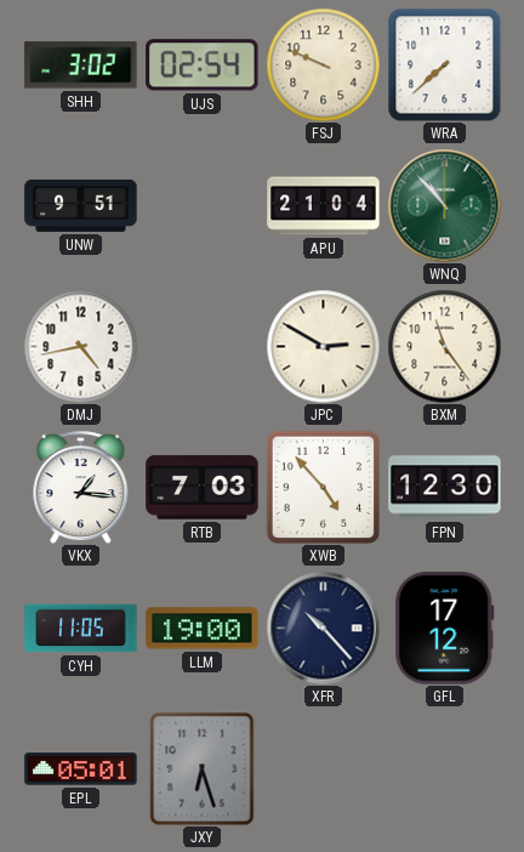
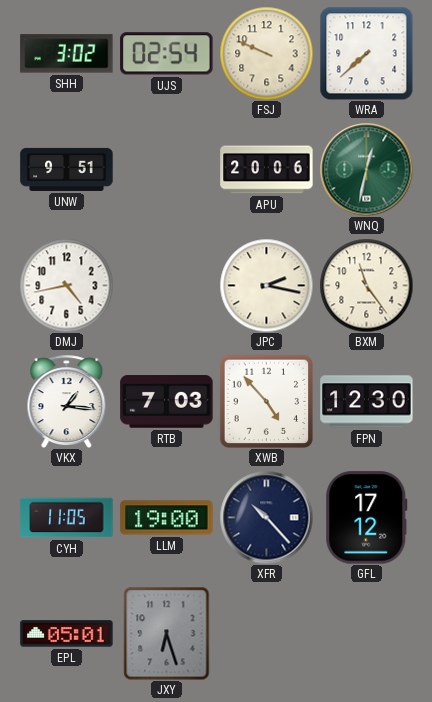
APU: 21:04 -> 20:06
WNQ: 10:53 -> 12:32
JPC: 2:50 -> 2:17
